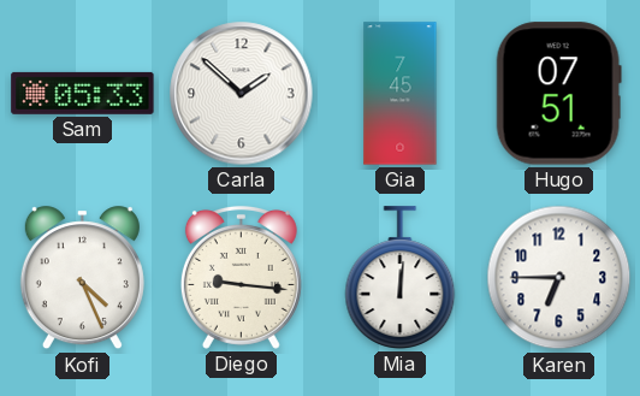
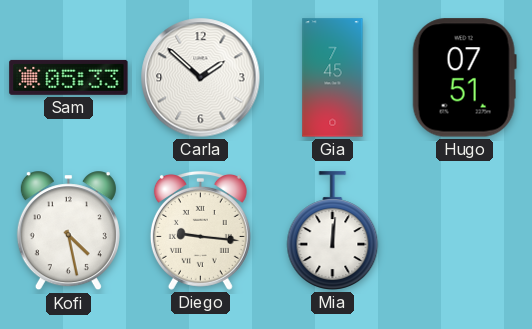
Kofi: 4:26 -> 4:28
Karen: 6:45 -> none
